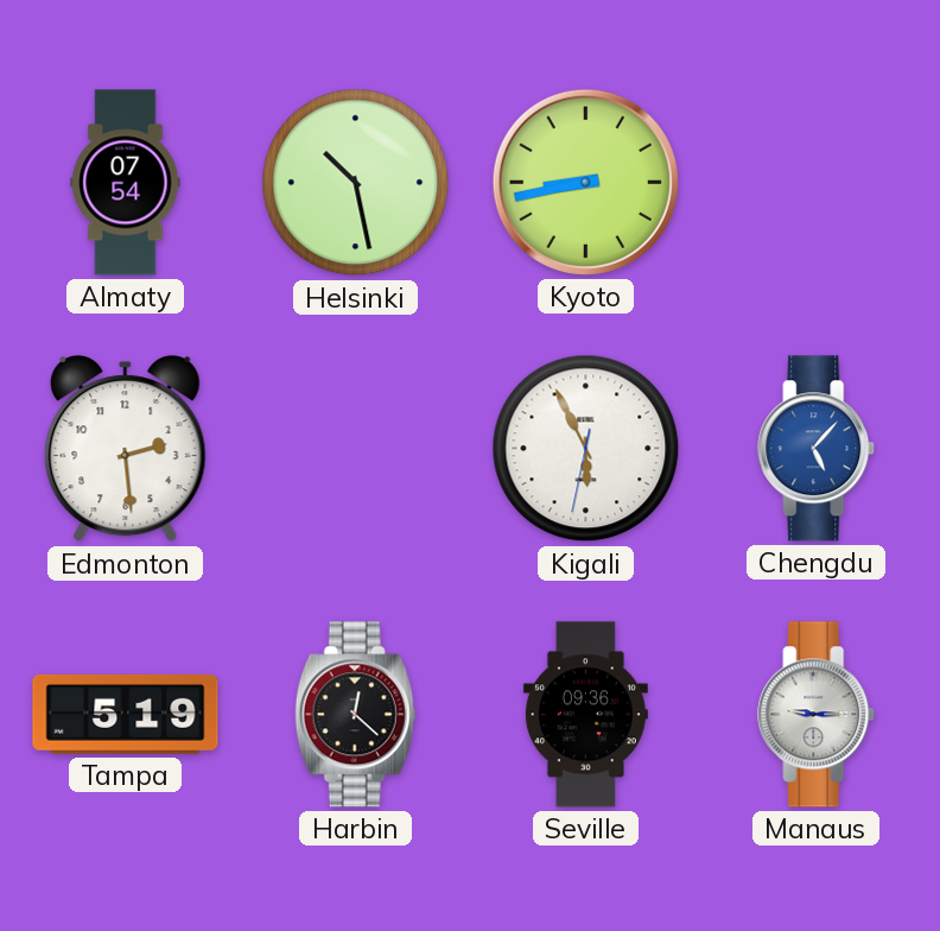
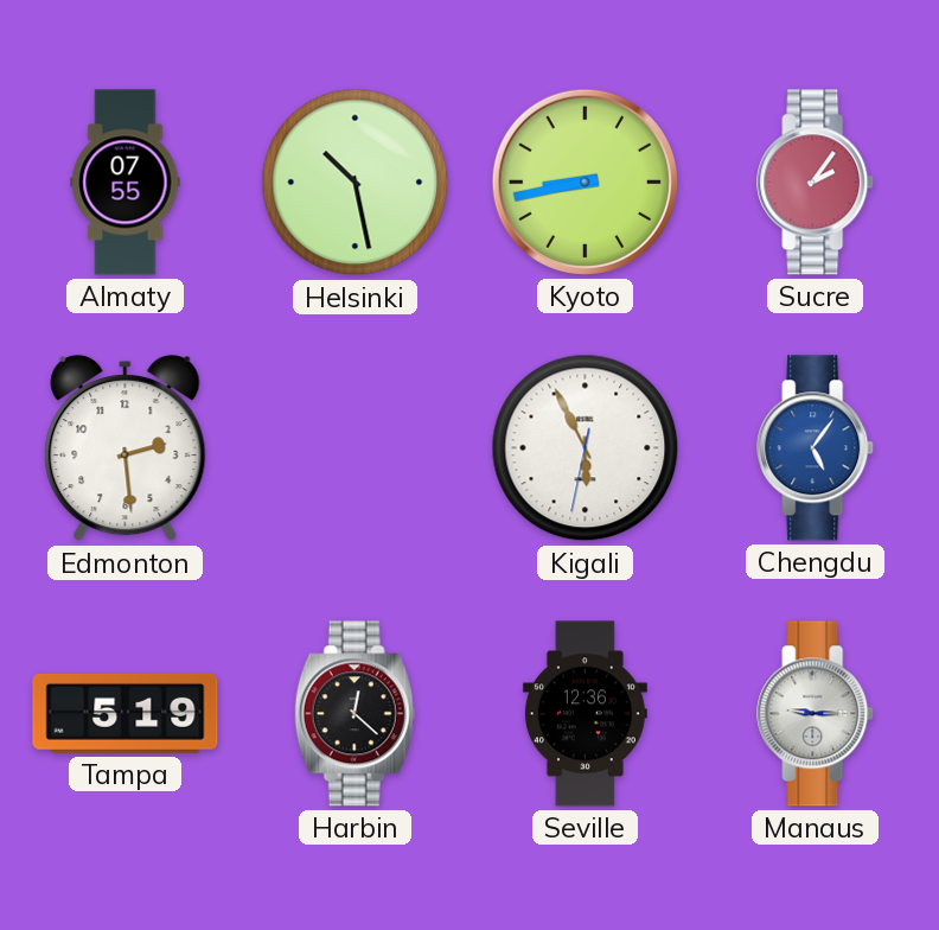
Almaty: 07:54 -> 07:55
Sucre: none -> 2:06
Chengdu: 5:07 -> 5:06
Seville: 09:36 -> 12:36
